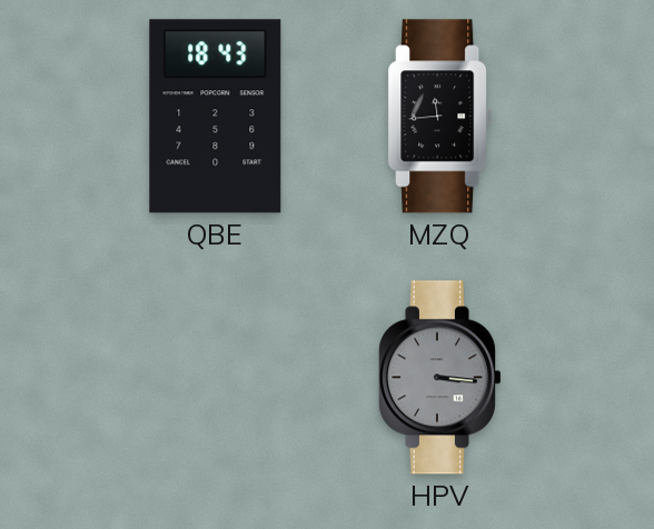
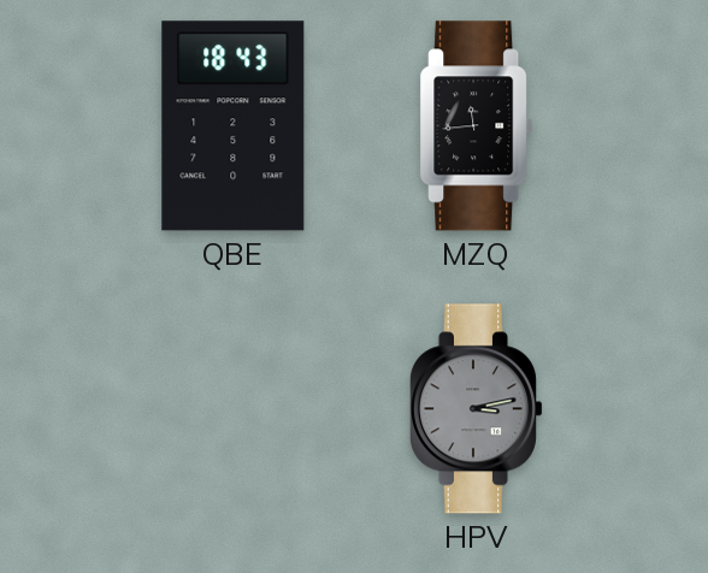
HPV: 3:16 -> 3:13
